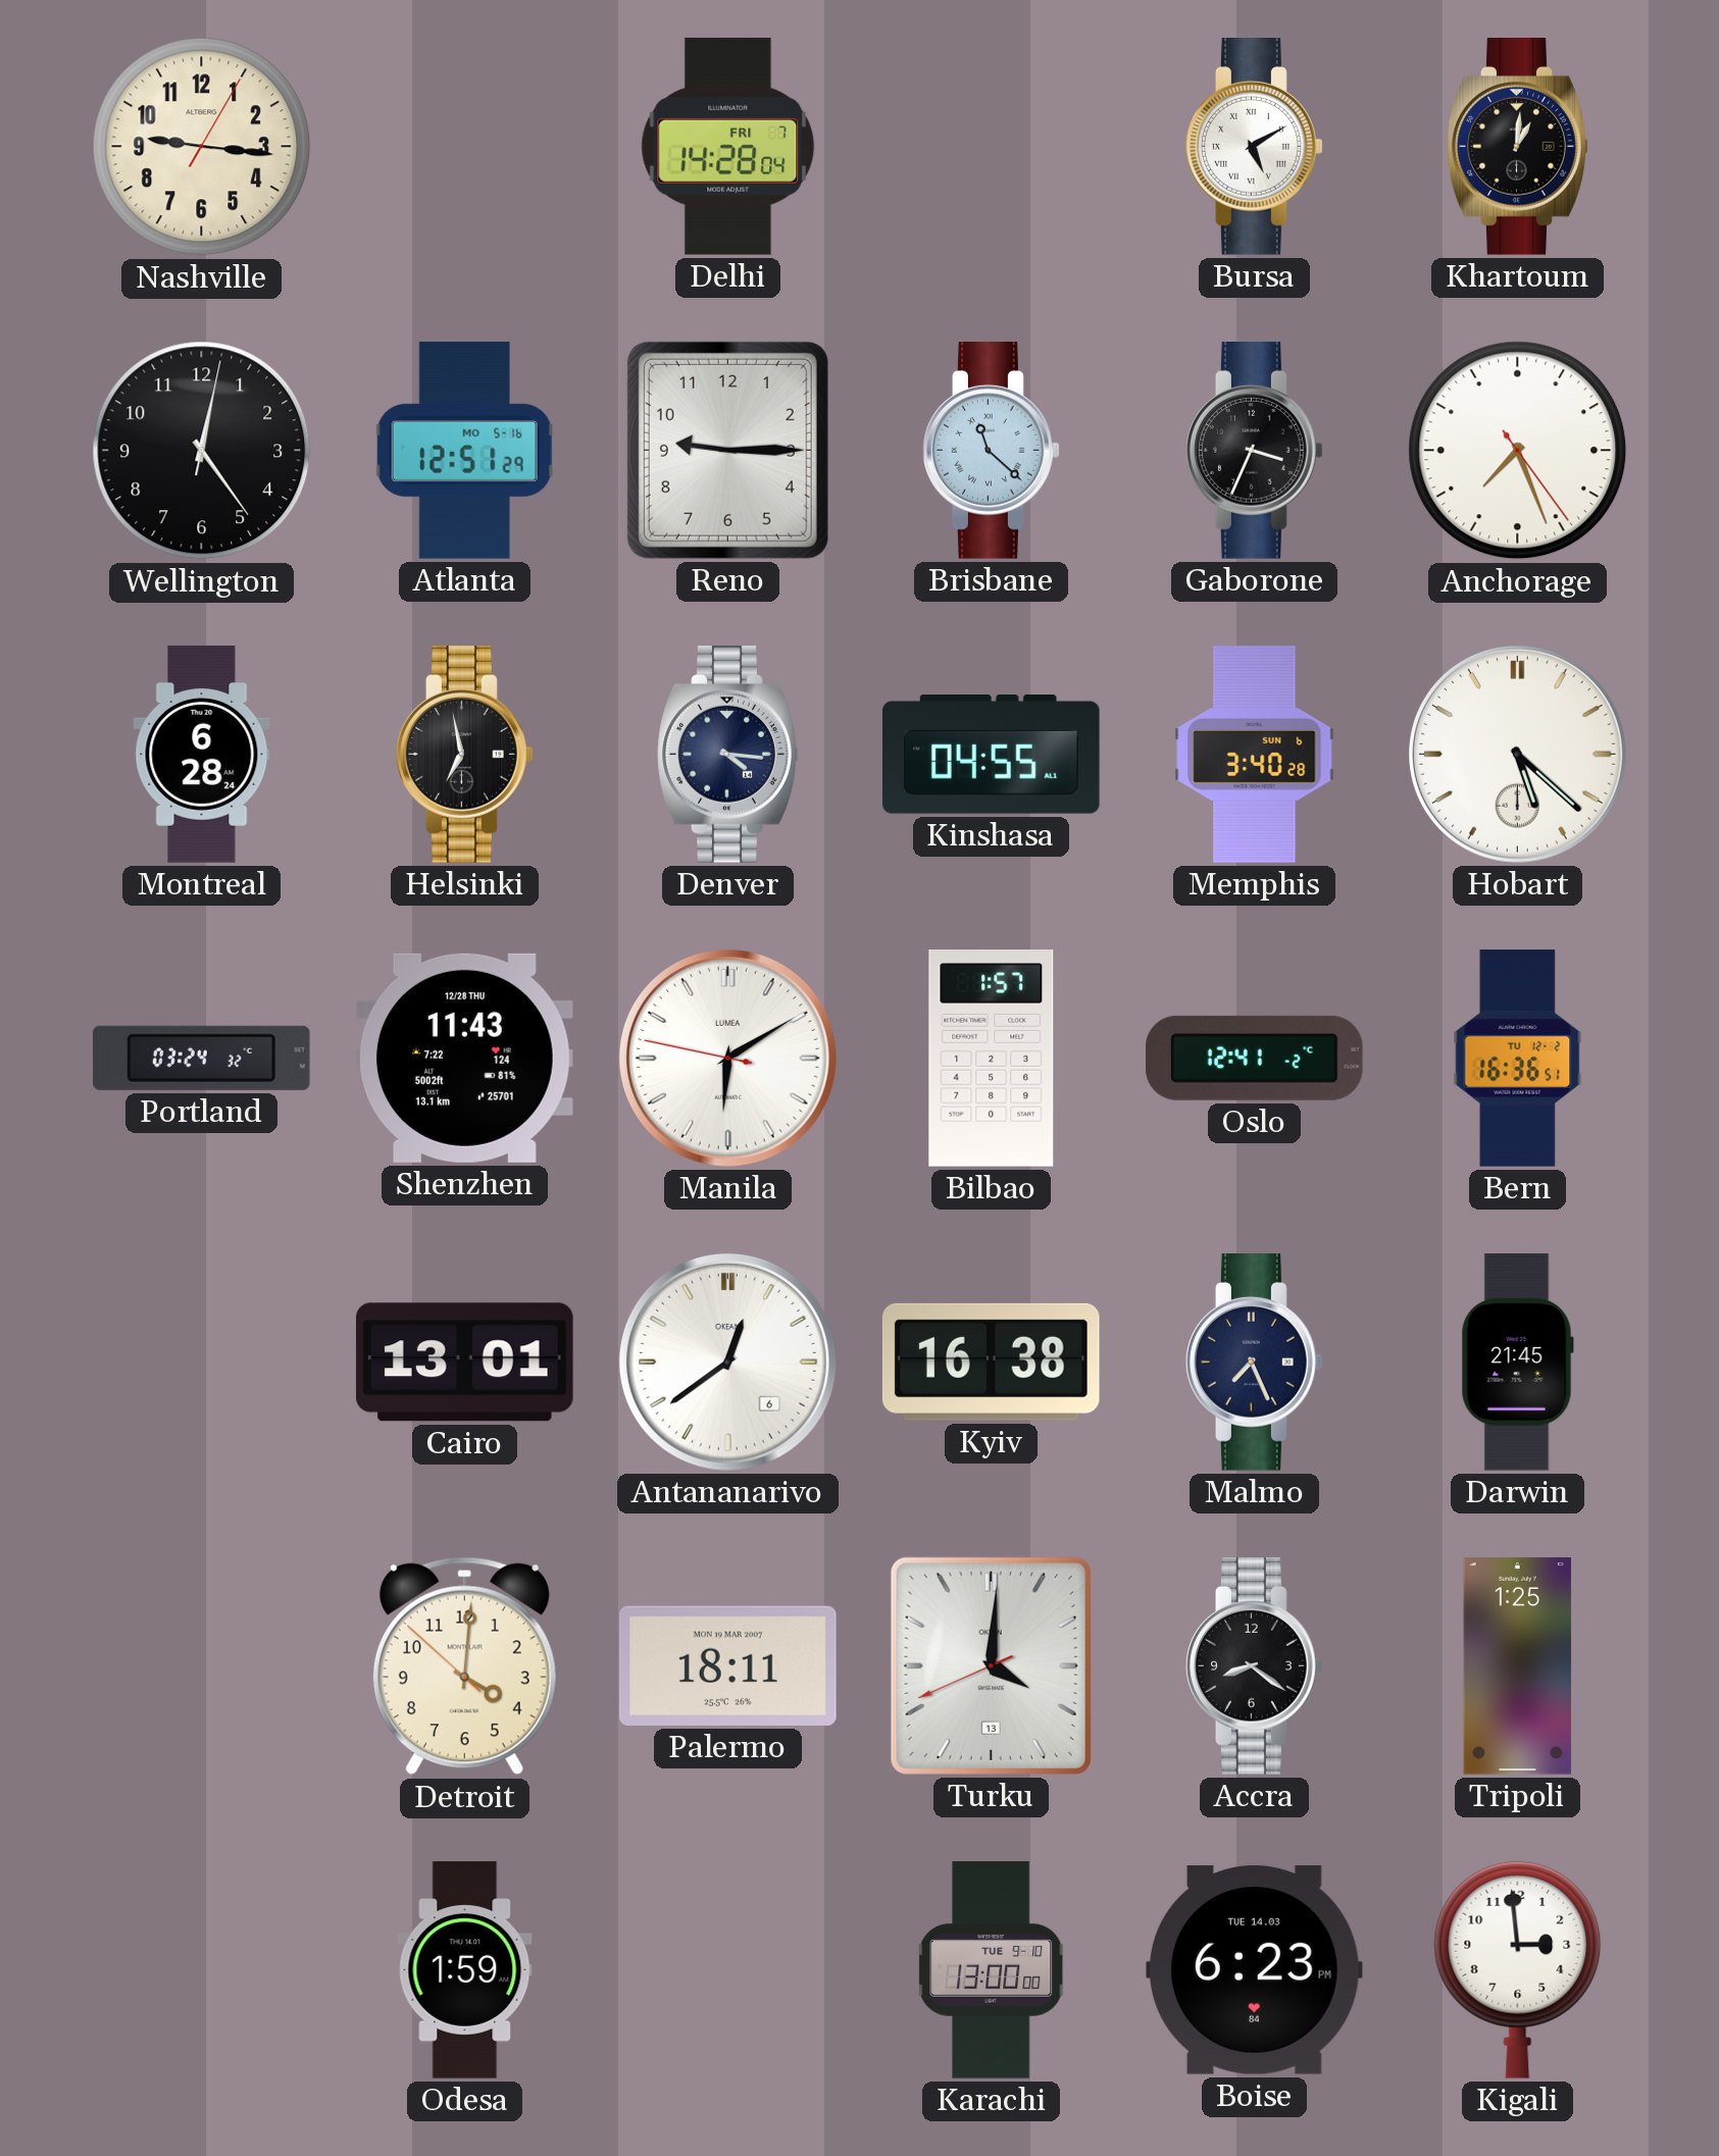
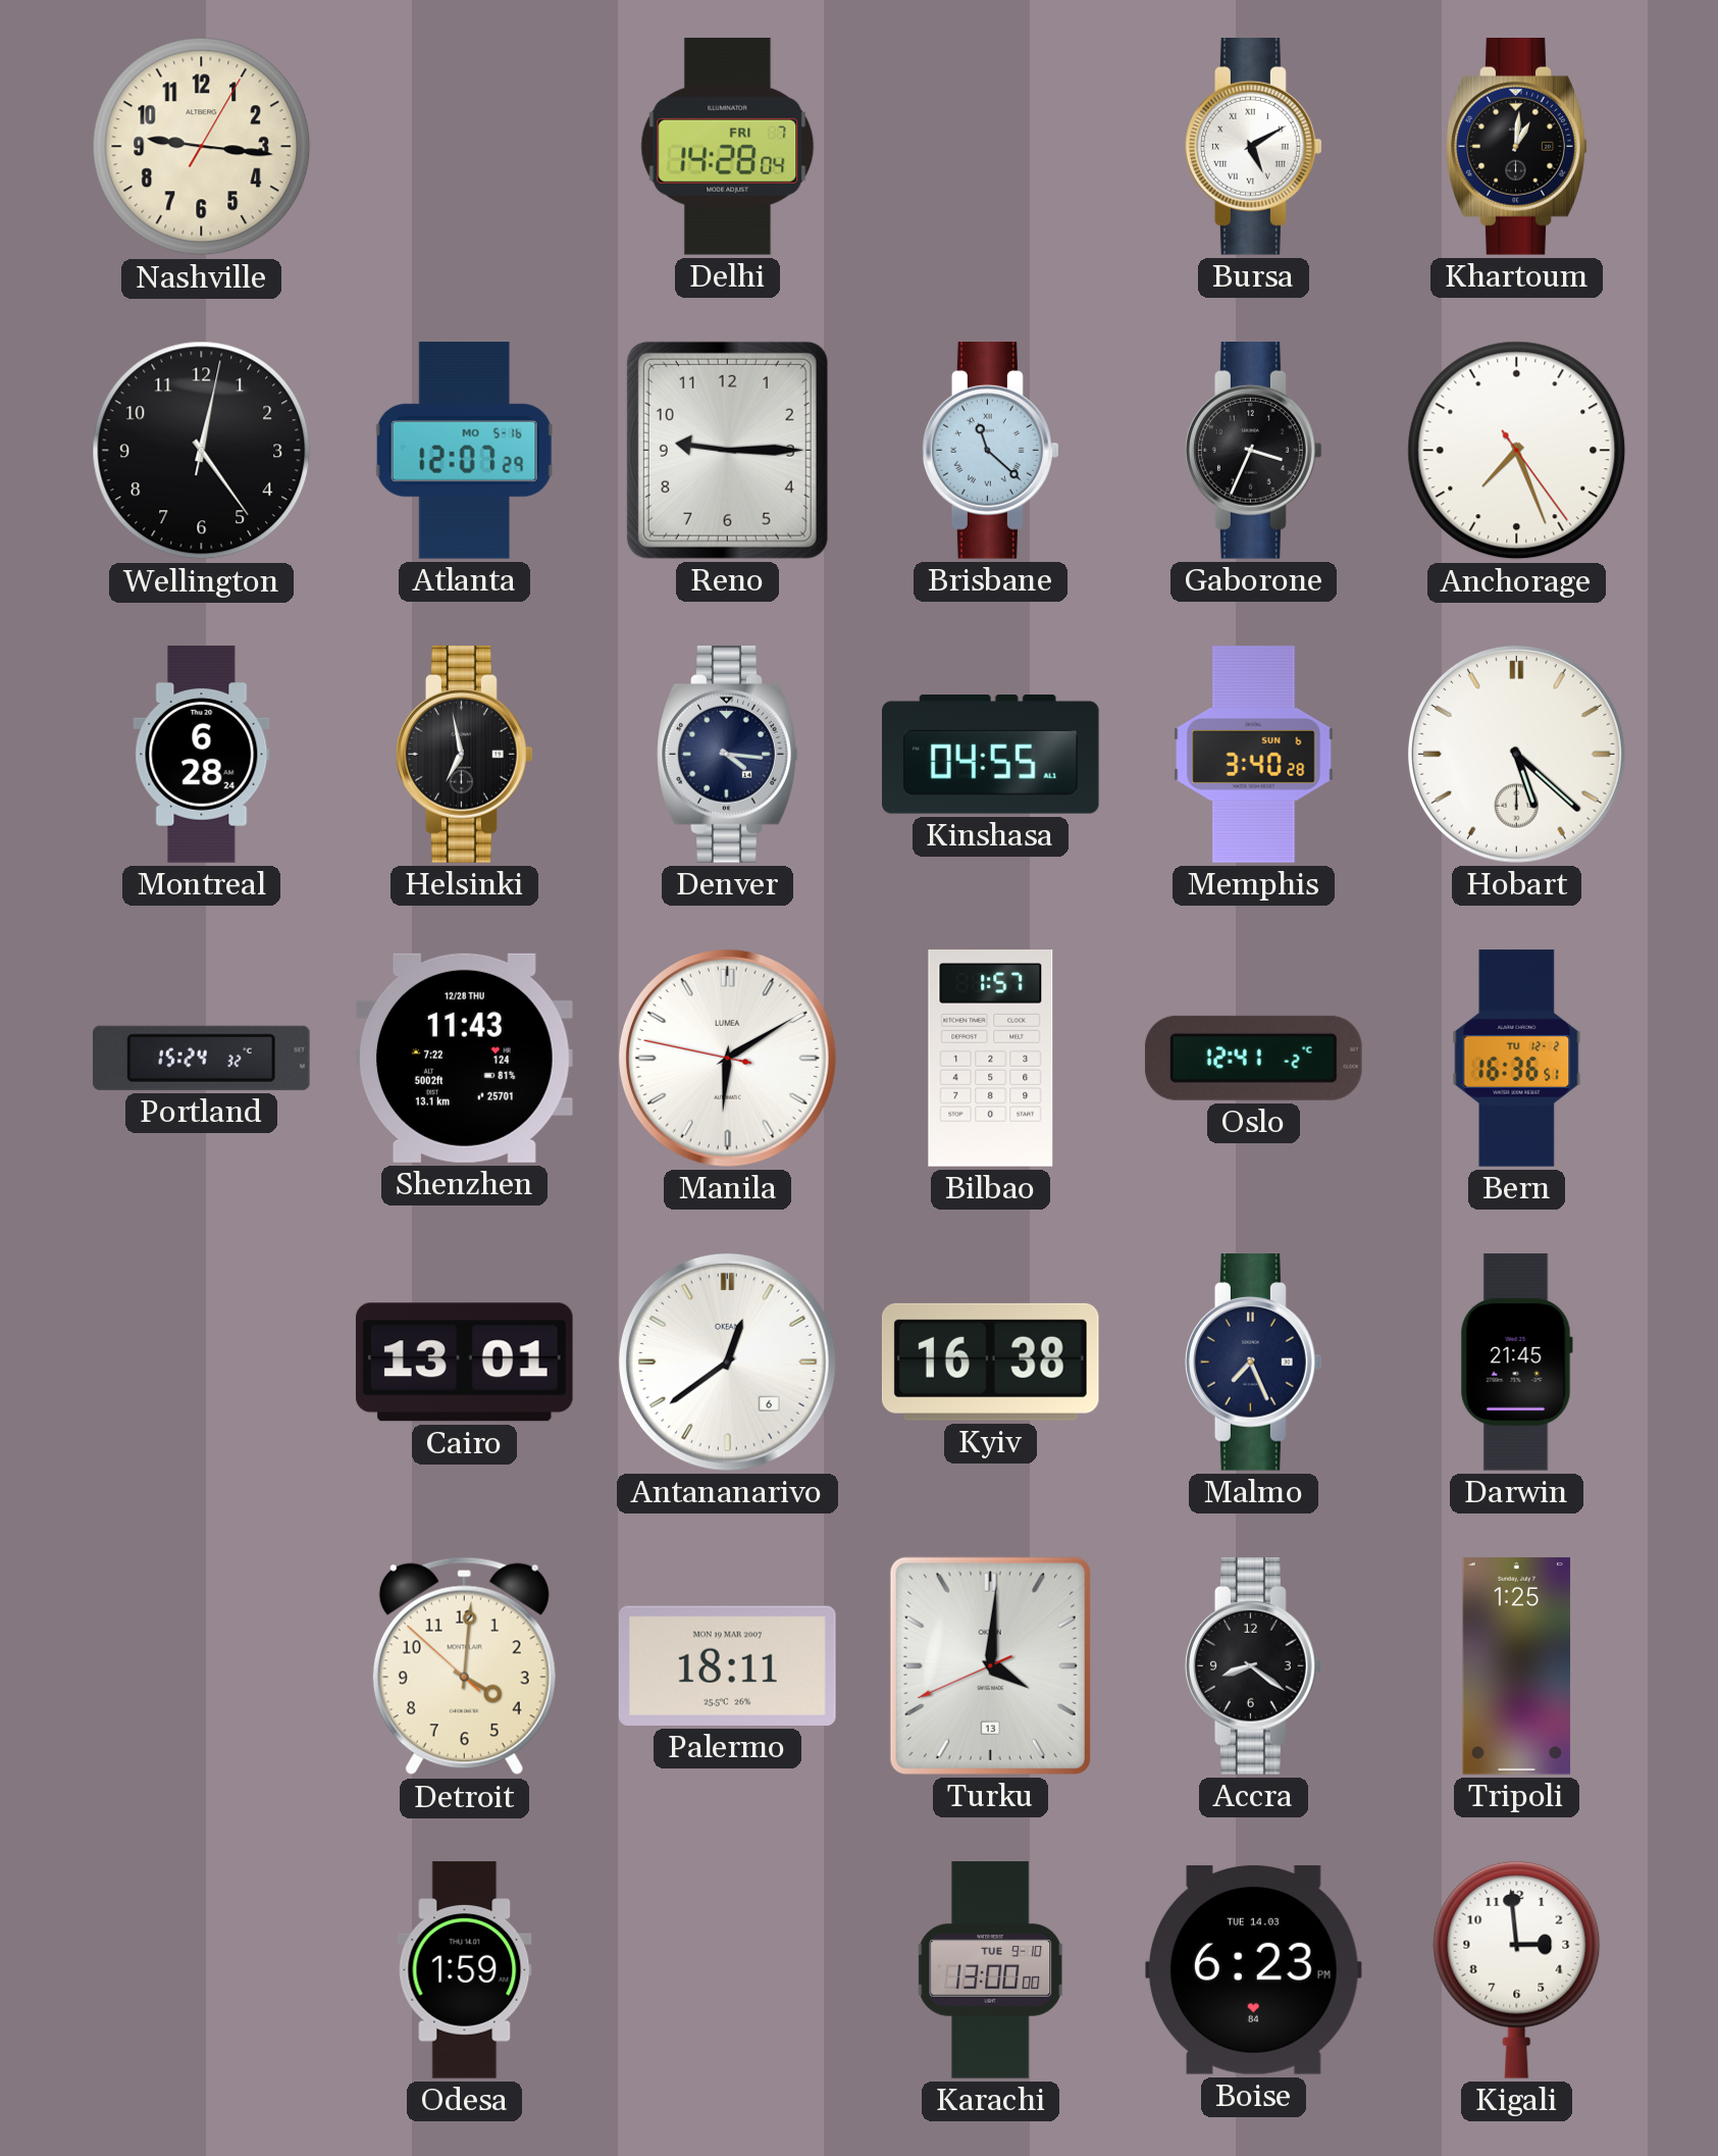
Atlanta: 12:51 -> 12:07
Portland: 03:24 -> 15:24
